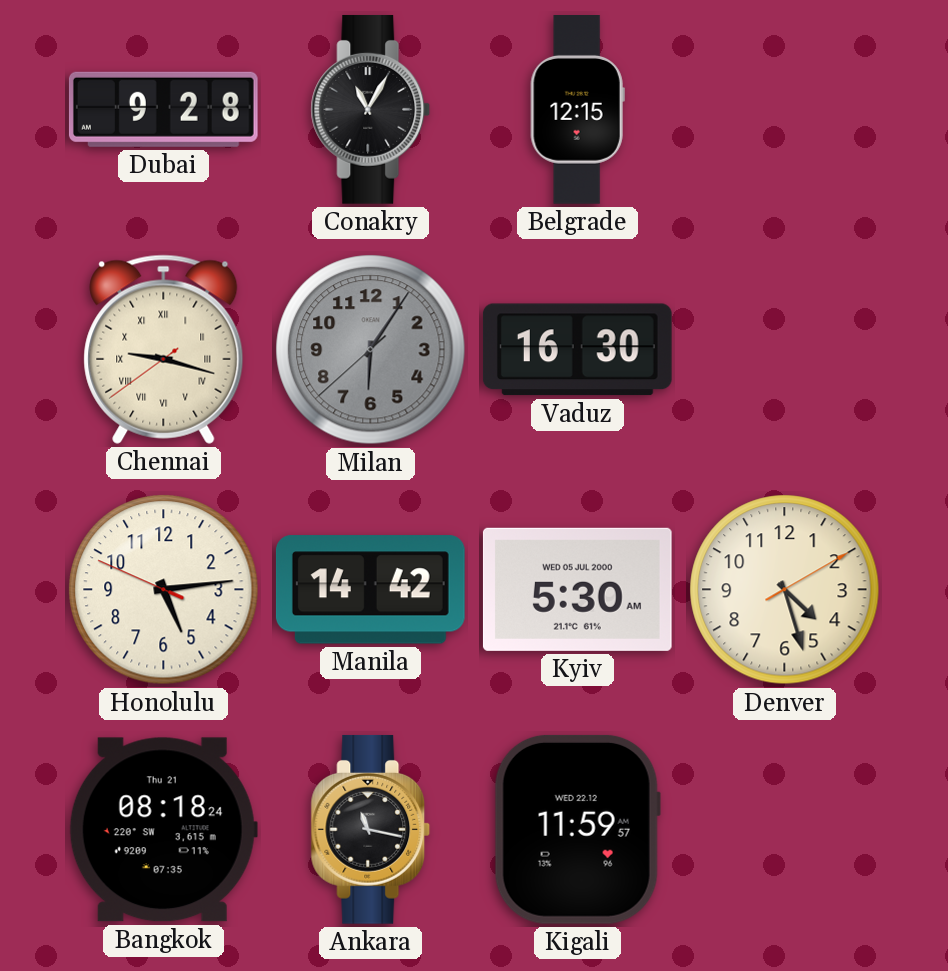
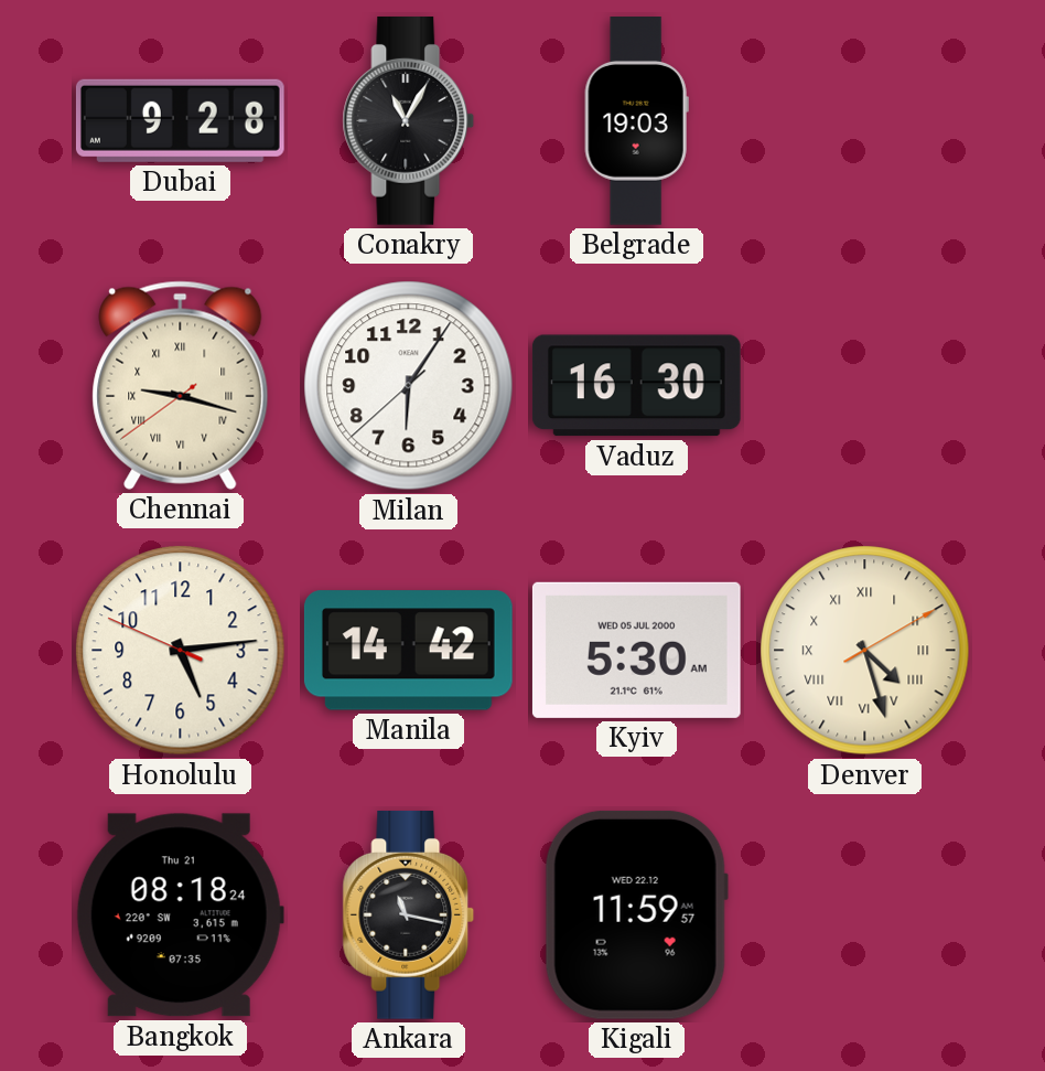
Belgrade: 12:15 -> 19:03
Milan dial: grey -> white
Denver numerals: Arabic -> Roman
